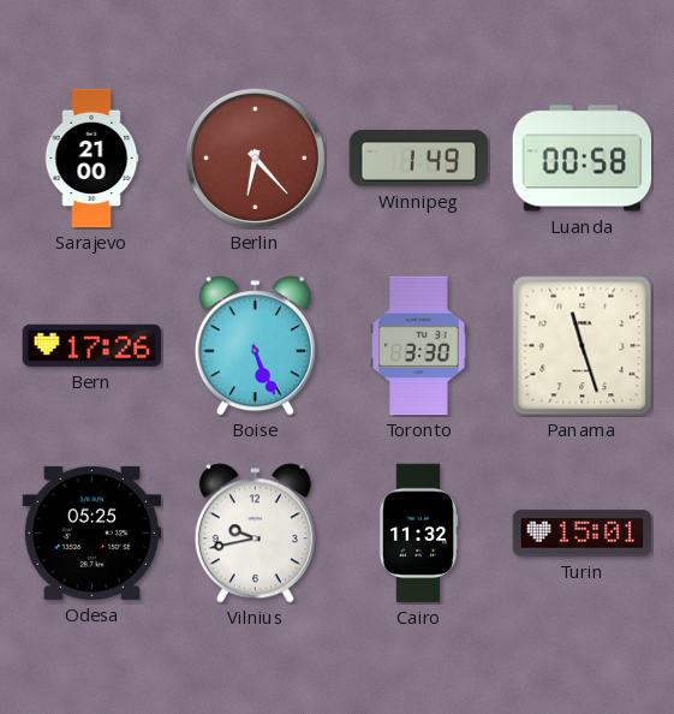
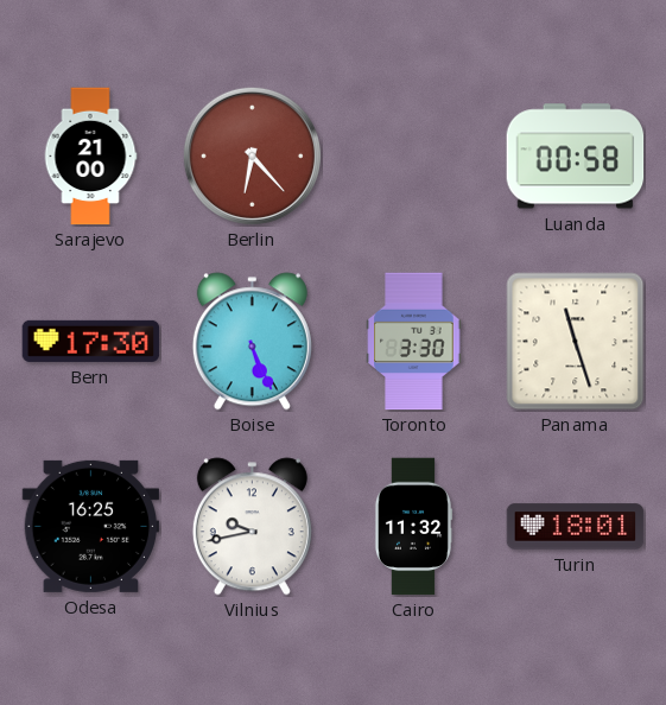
Winnipeg: 1:49 -> none
Bern: 17:26 -> 17:30
Odesa: 05:25 -> 16:25
Turin: 15:01 -> 18:01
